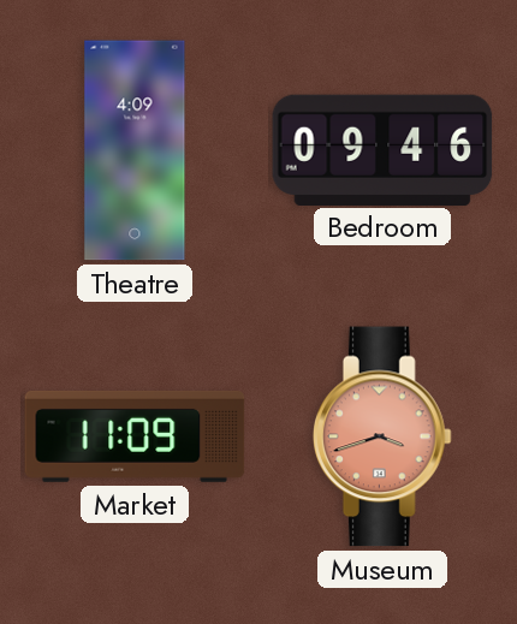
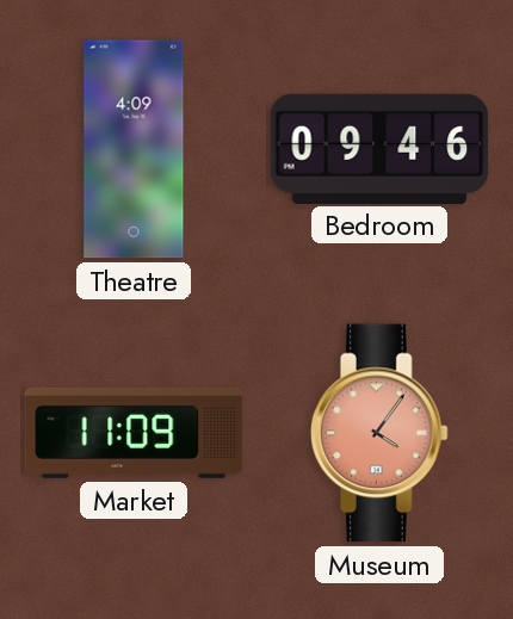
Museum: 3:42 -> 4:06
